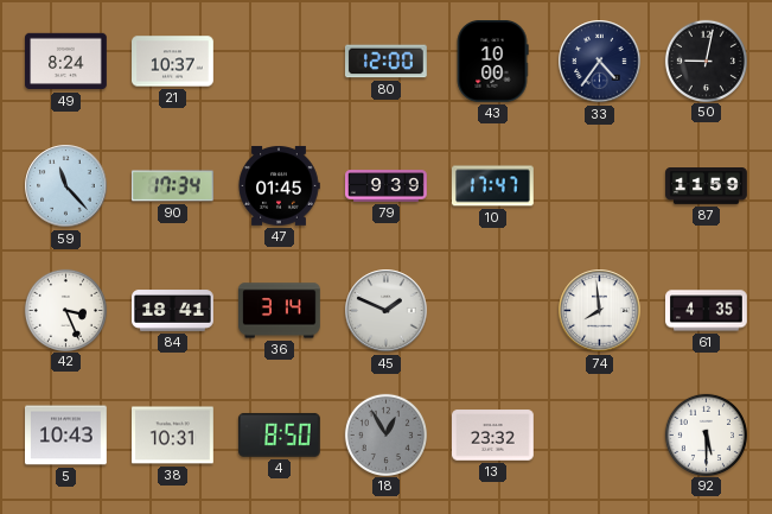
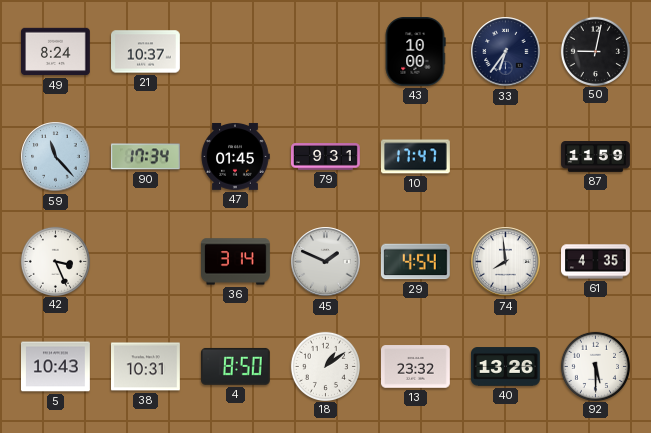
80: 12:00 -> none
33: 4:36 -> 6:36
79: 9:39 -> 9:31
84: 18:41 -> none
29: none -> 4:54
18: 12:55 -> 1:09
18 dial: grey -> white
40: none -> 13:26
